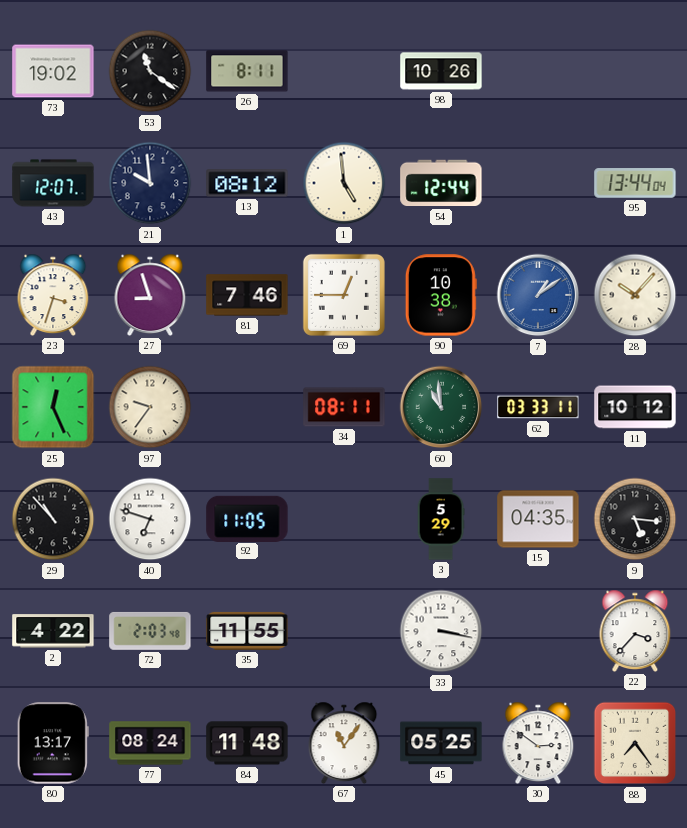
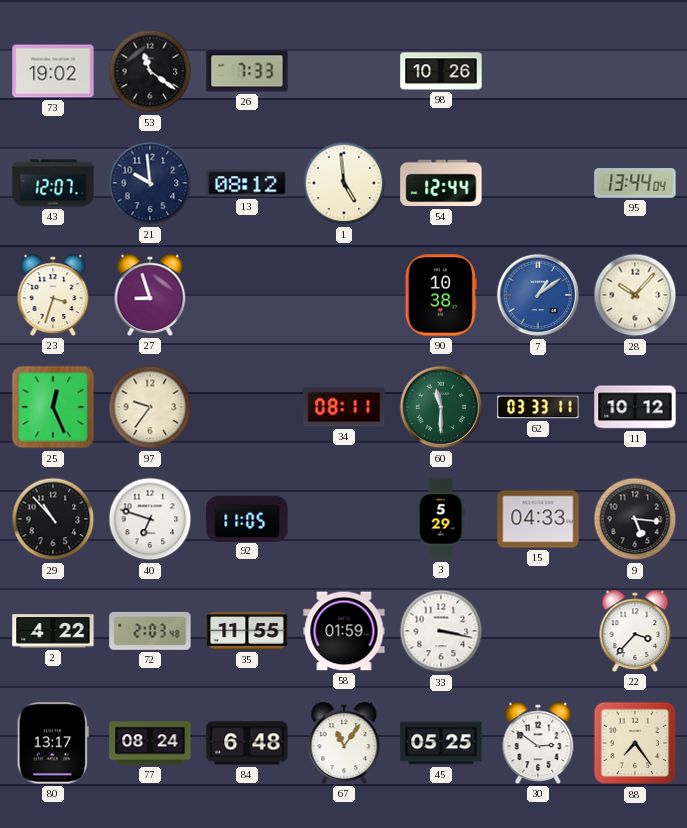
26: 8:11 -> 7:33
81: 7:46 -> none
69: 12:45 -> none
60: 10:59 -> 11:30
15: 04:35 -> 04:33
58: none -> 01:59
84: 11:48 -> 6:48
